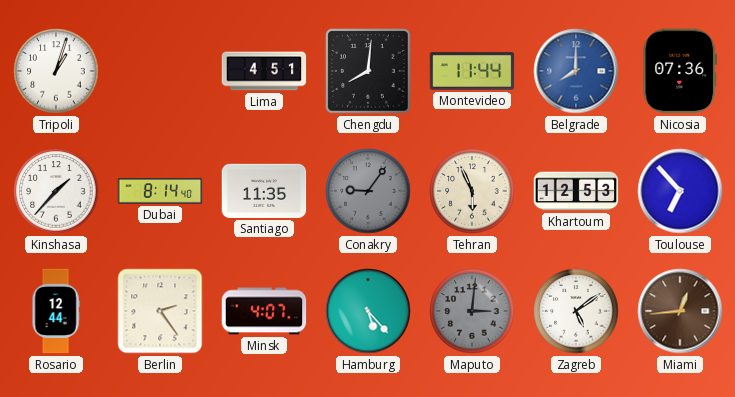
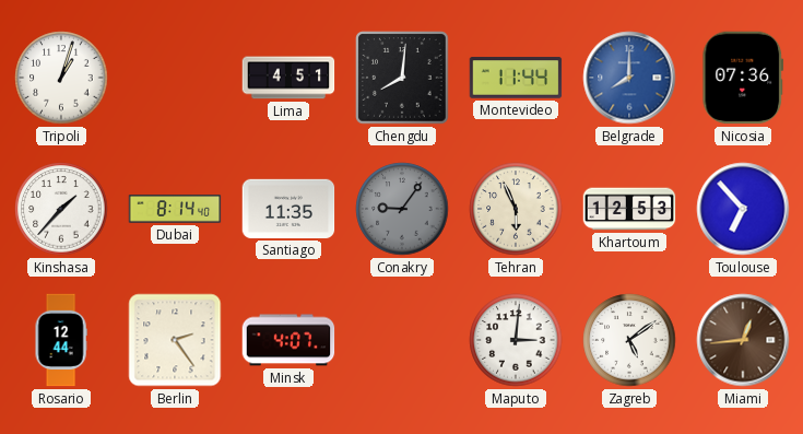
Hamburg: 5:23 -> none
Maputo dial: grey -> white
